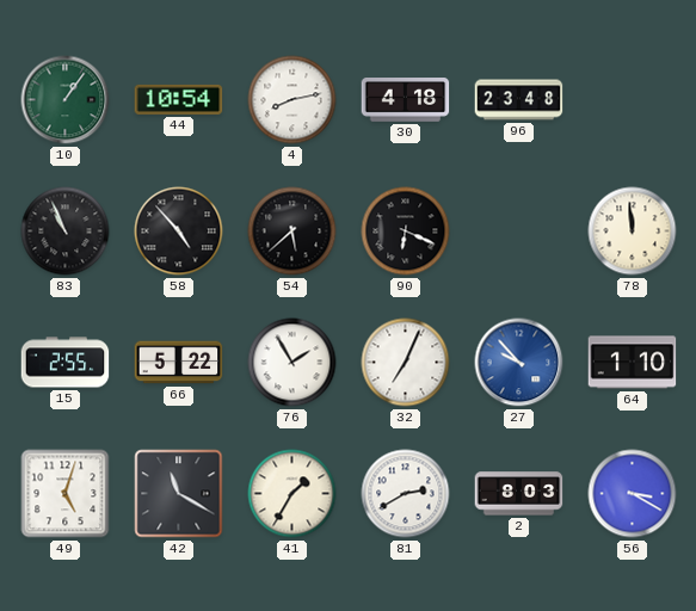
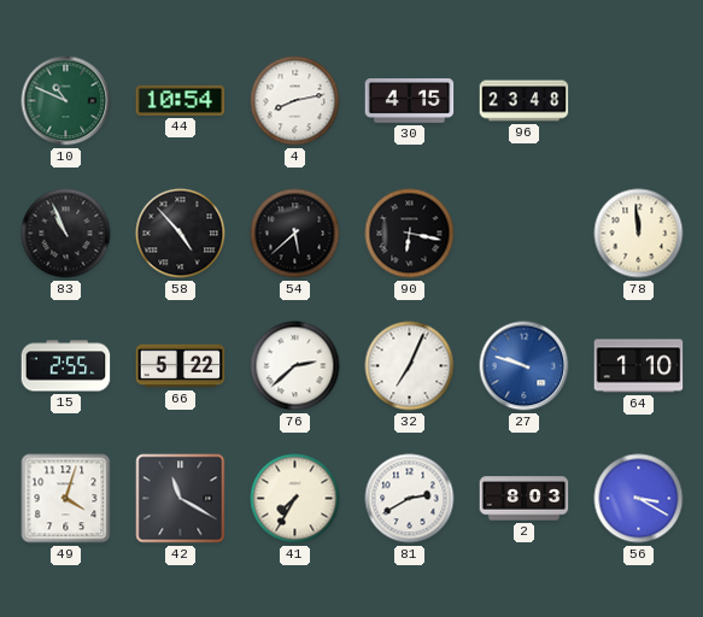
10: 1:06 -> 10:49
30: 4:18 -> 4:15
90: 6:19 -> 6:17
76: 1:55 -> 2:38
27: 9:53 -> 9:48
49: 5:03 -> 4:03
41: 1:35 -> 7:35
